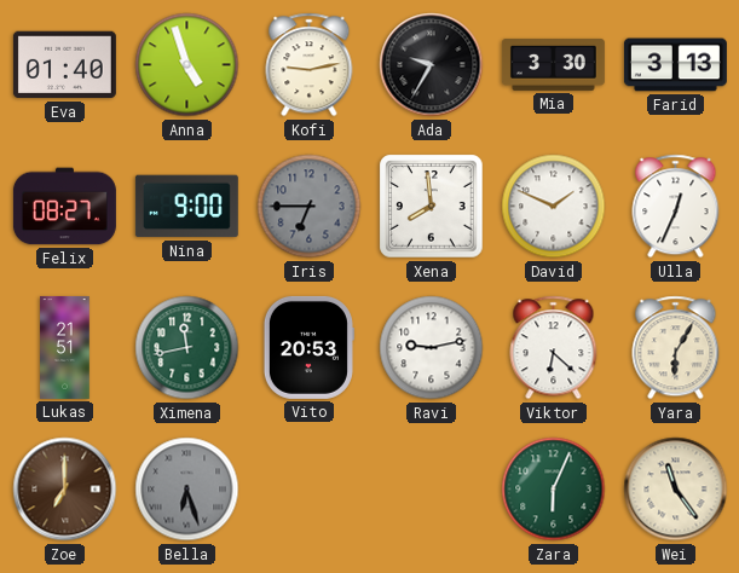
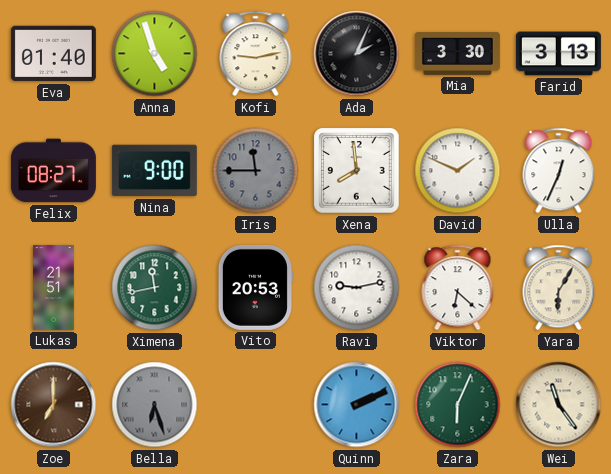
Ada: 9:35 -> 2:04
Iris: 6:45 -> 11:45
Quinn: none -> 2:11
